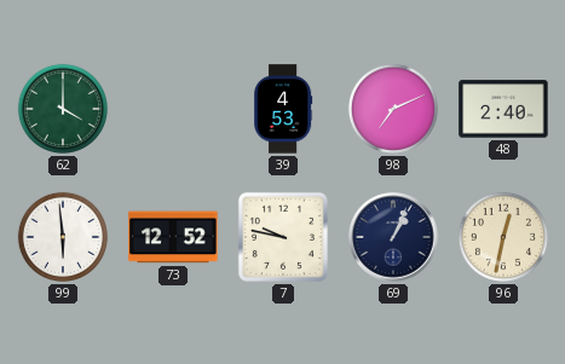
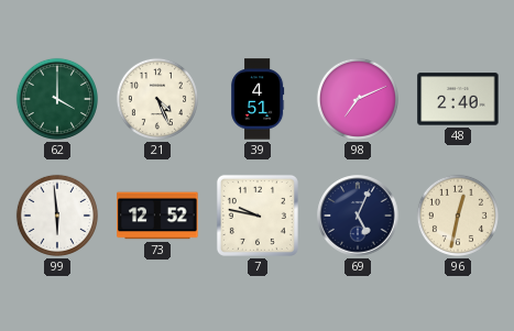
21: none -> 4:26
39: 4:53 -> 4:51
69: 1:04 -> 5:04
